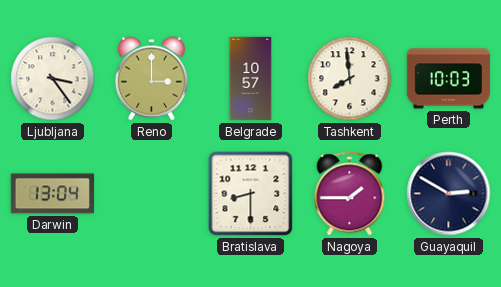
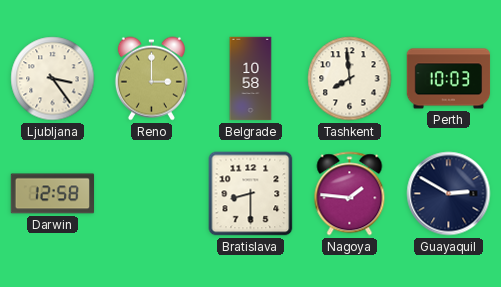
Belgrade: 10:57 -> 10:58
Darwin: 13:04 -> 12:58
Nagoya: 1:45 -> 1:46
